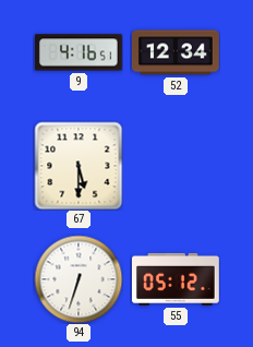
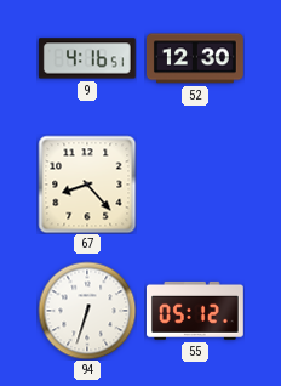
52: 12:34 -> 12:30
67: 5:30 -> 8:23
